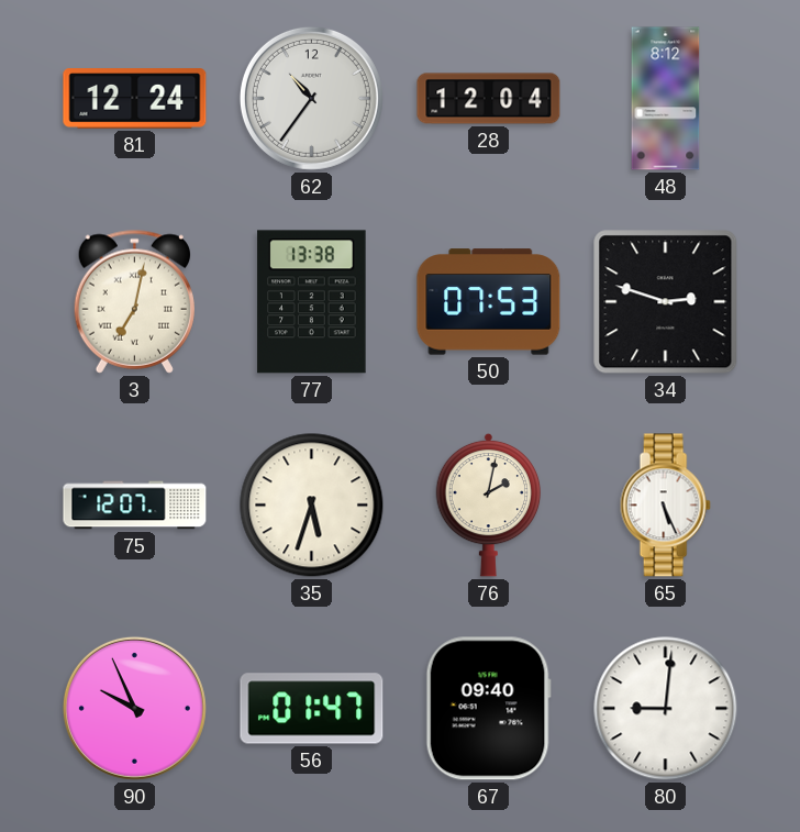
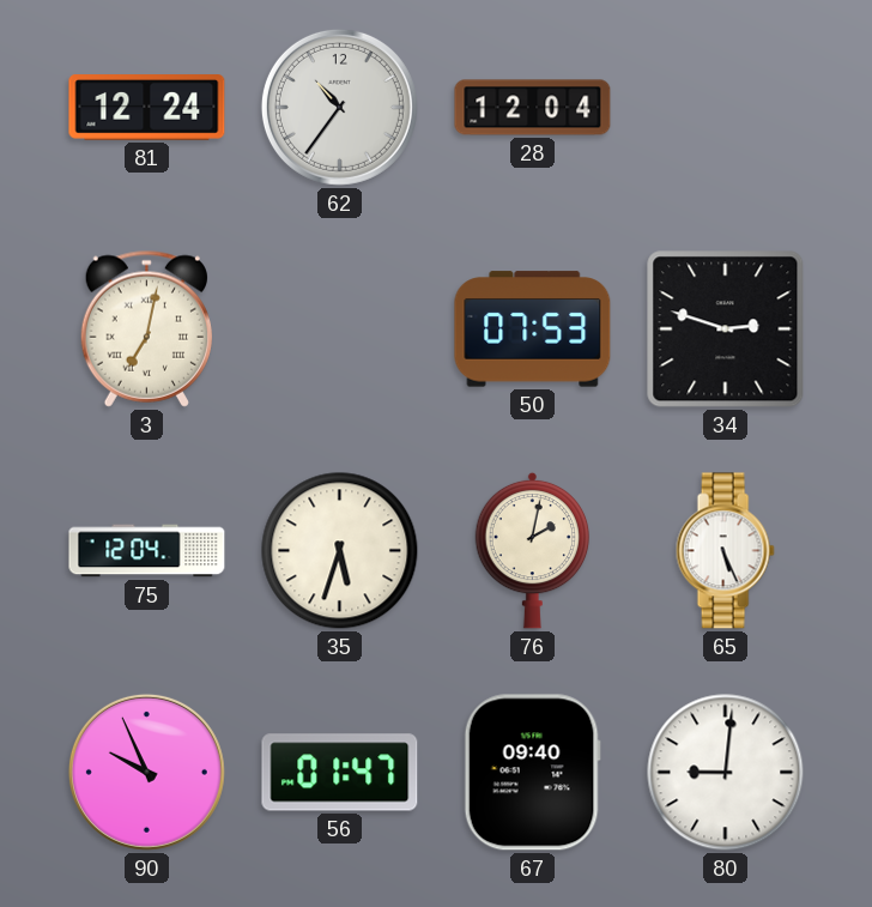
48: 8:12 -> none
77: 13:38 -> none
75: 12:07 -> 12:04
